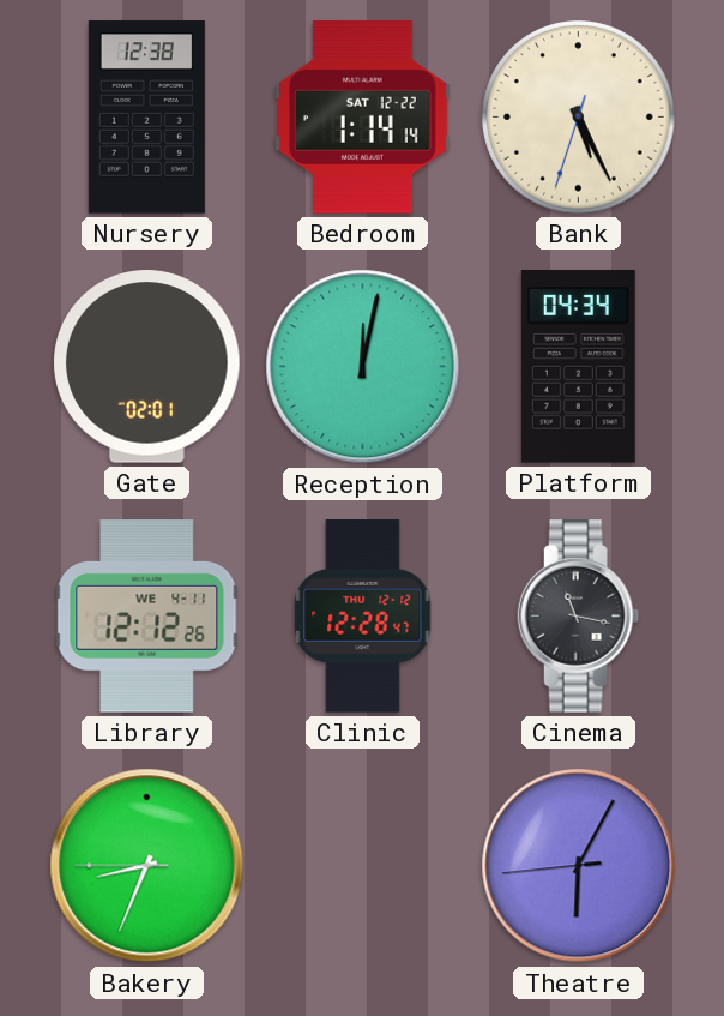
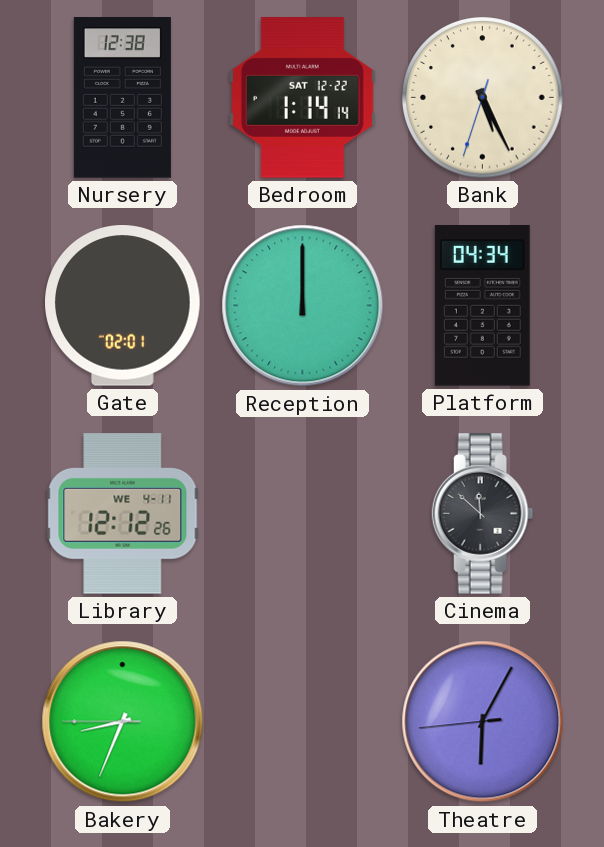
Reception: 12:02 -> 12:00
Clinic: 12:28 -> none
Cinema: 11:17 -> 11:52
